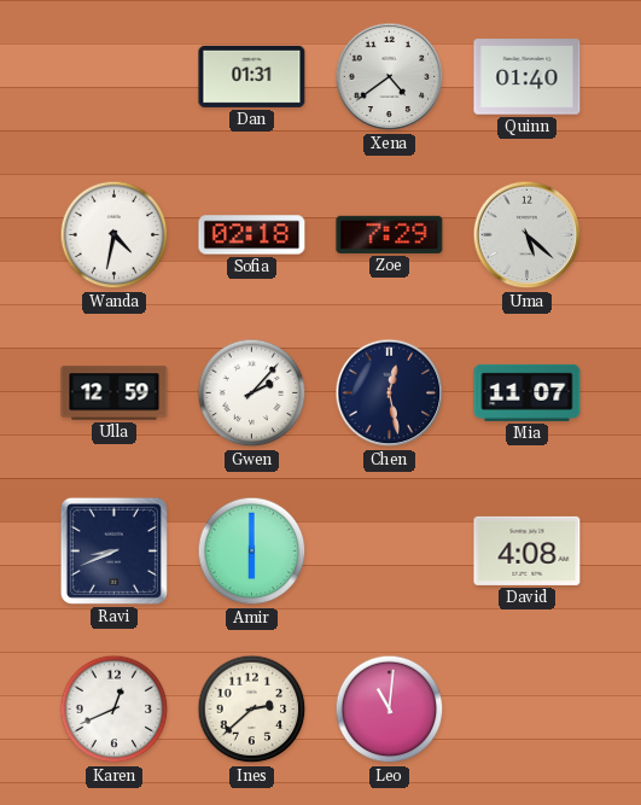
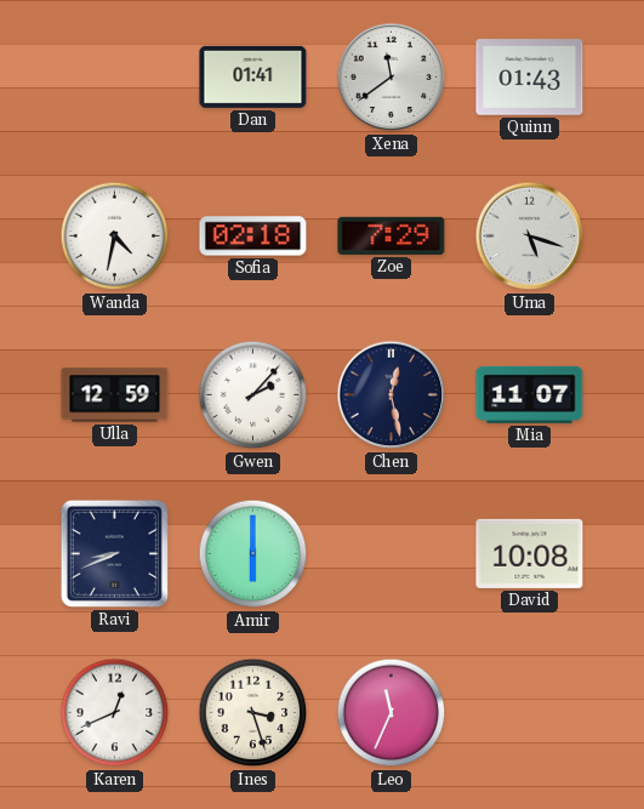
Dan: 01:31 -> 01:41
Xena: 4:39 -> 11:39
Quinn: 01:40 -> 01:43
Uma: 5:22 -> 5:18
David: 4:08 -> 10:08
Ines: 2:38 -> 3:27
Leo: 11:01 -> 11:34
